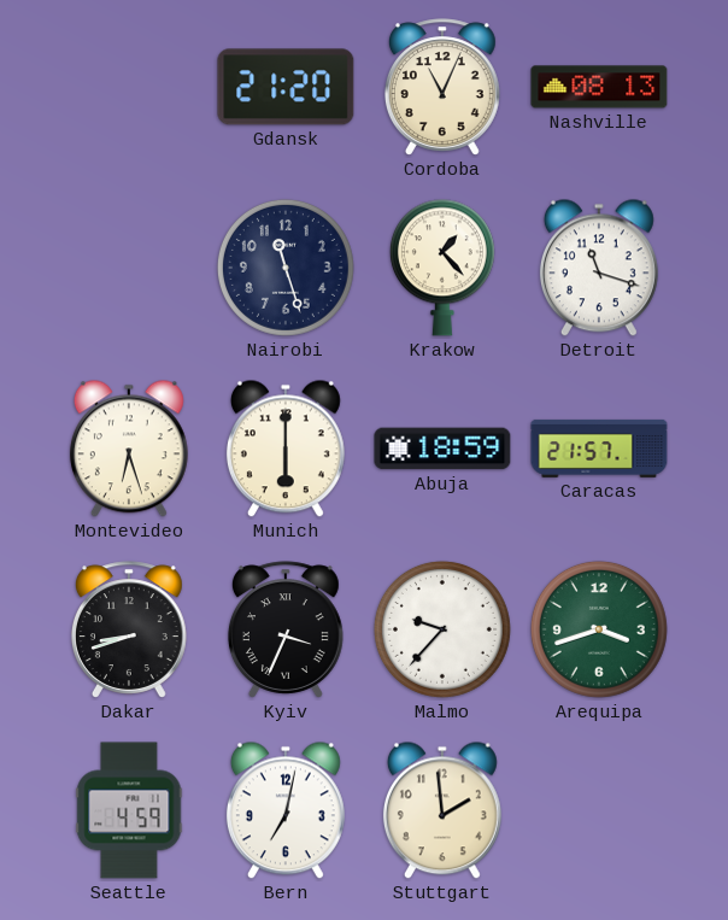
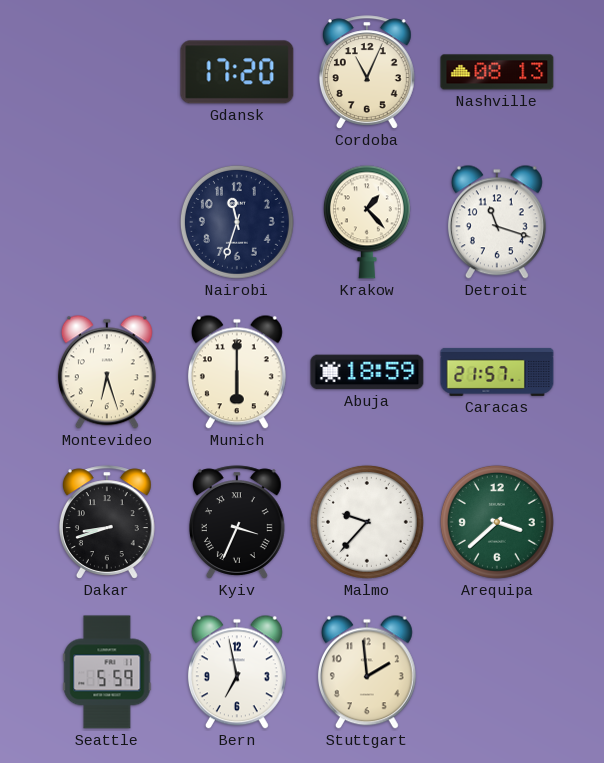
Gdansk: 21:20 -> 17:20
Nairobi: 11:27 -> 11:33
Arequipa: 3:42 -> 3:38
Seattle: 4:59 -> 5:59
Bern: 7:02 -> 6:58
